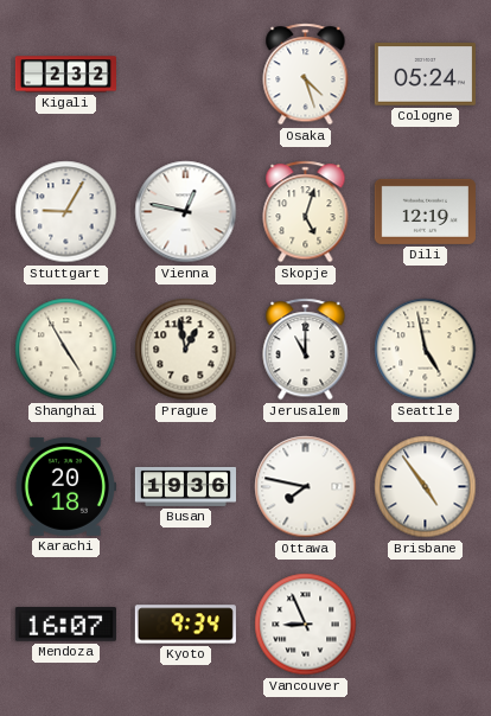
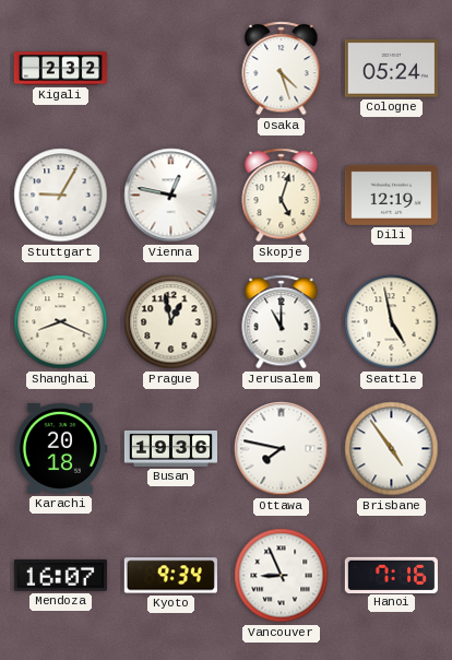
Shanghai: 4:55 -> 8:19
Hanoi: none -> 7:16
